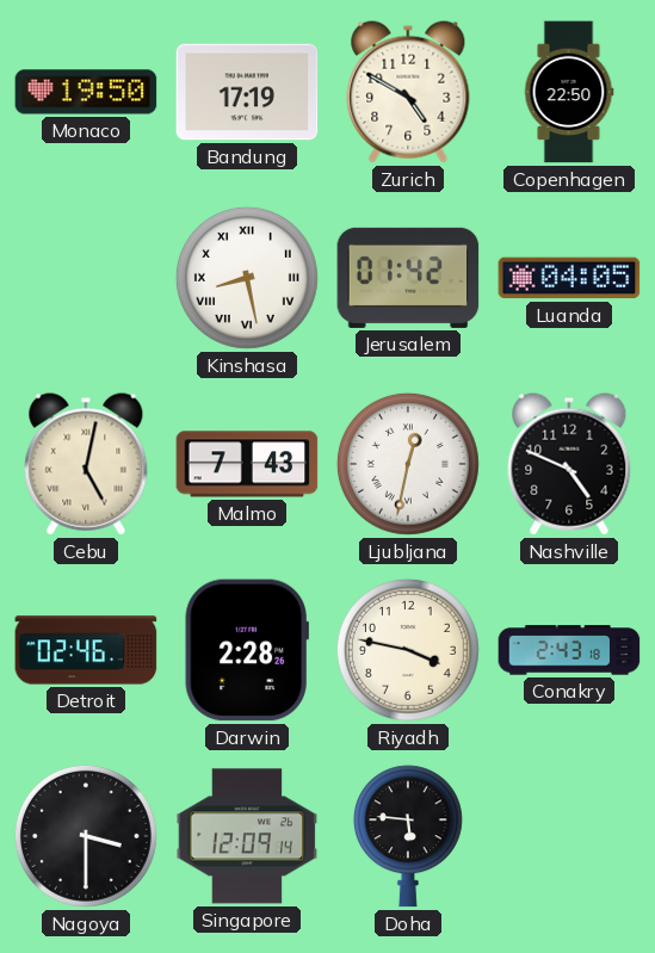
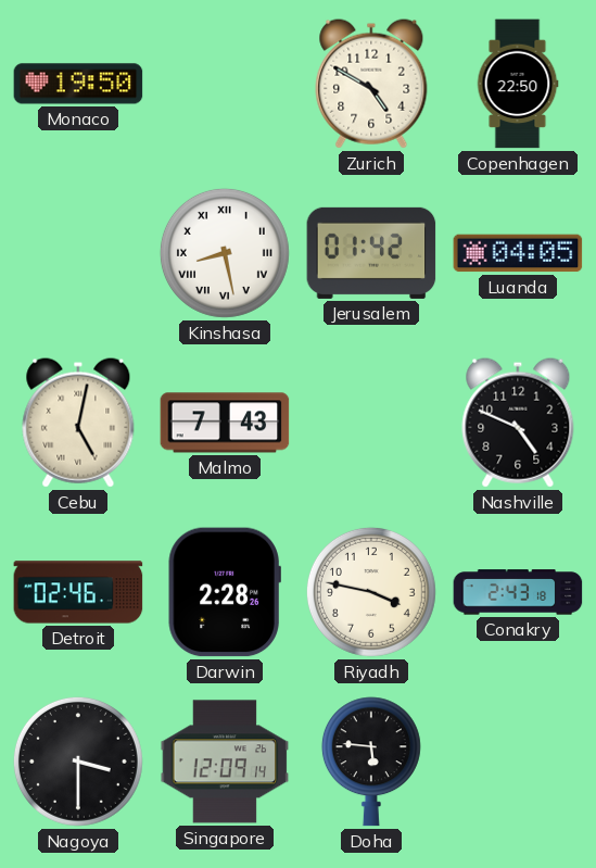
Bandung: 17:19 -> none
Ljubljana: 12:32 -> none
